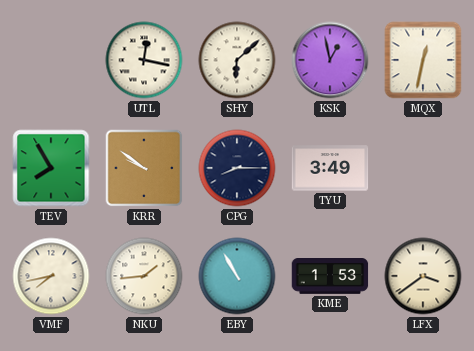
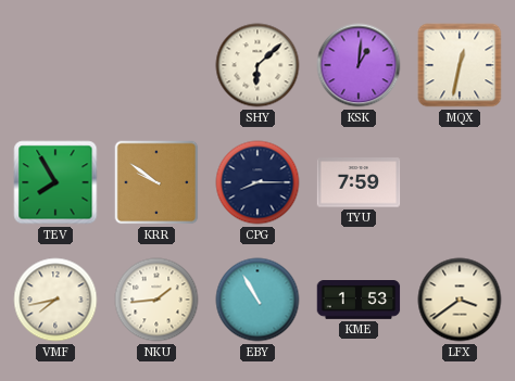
UTL: 12:17 -> none
KSK: 12:58 -> 1:01
TYU: 3:49 -> 7:59
